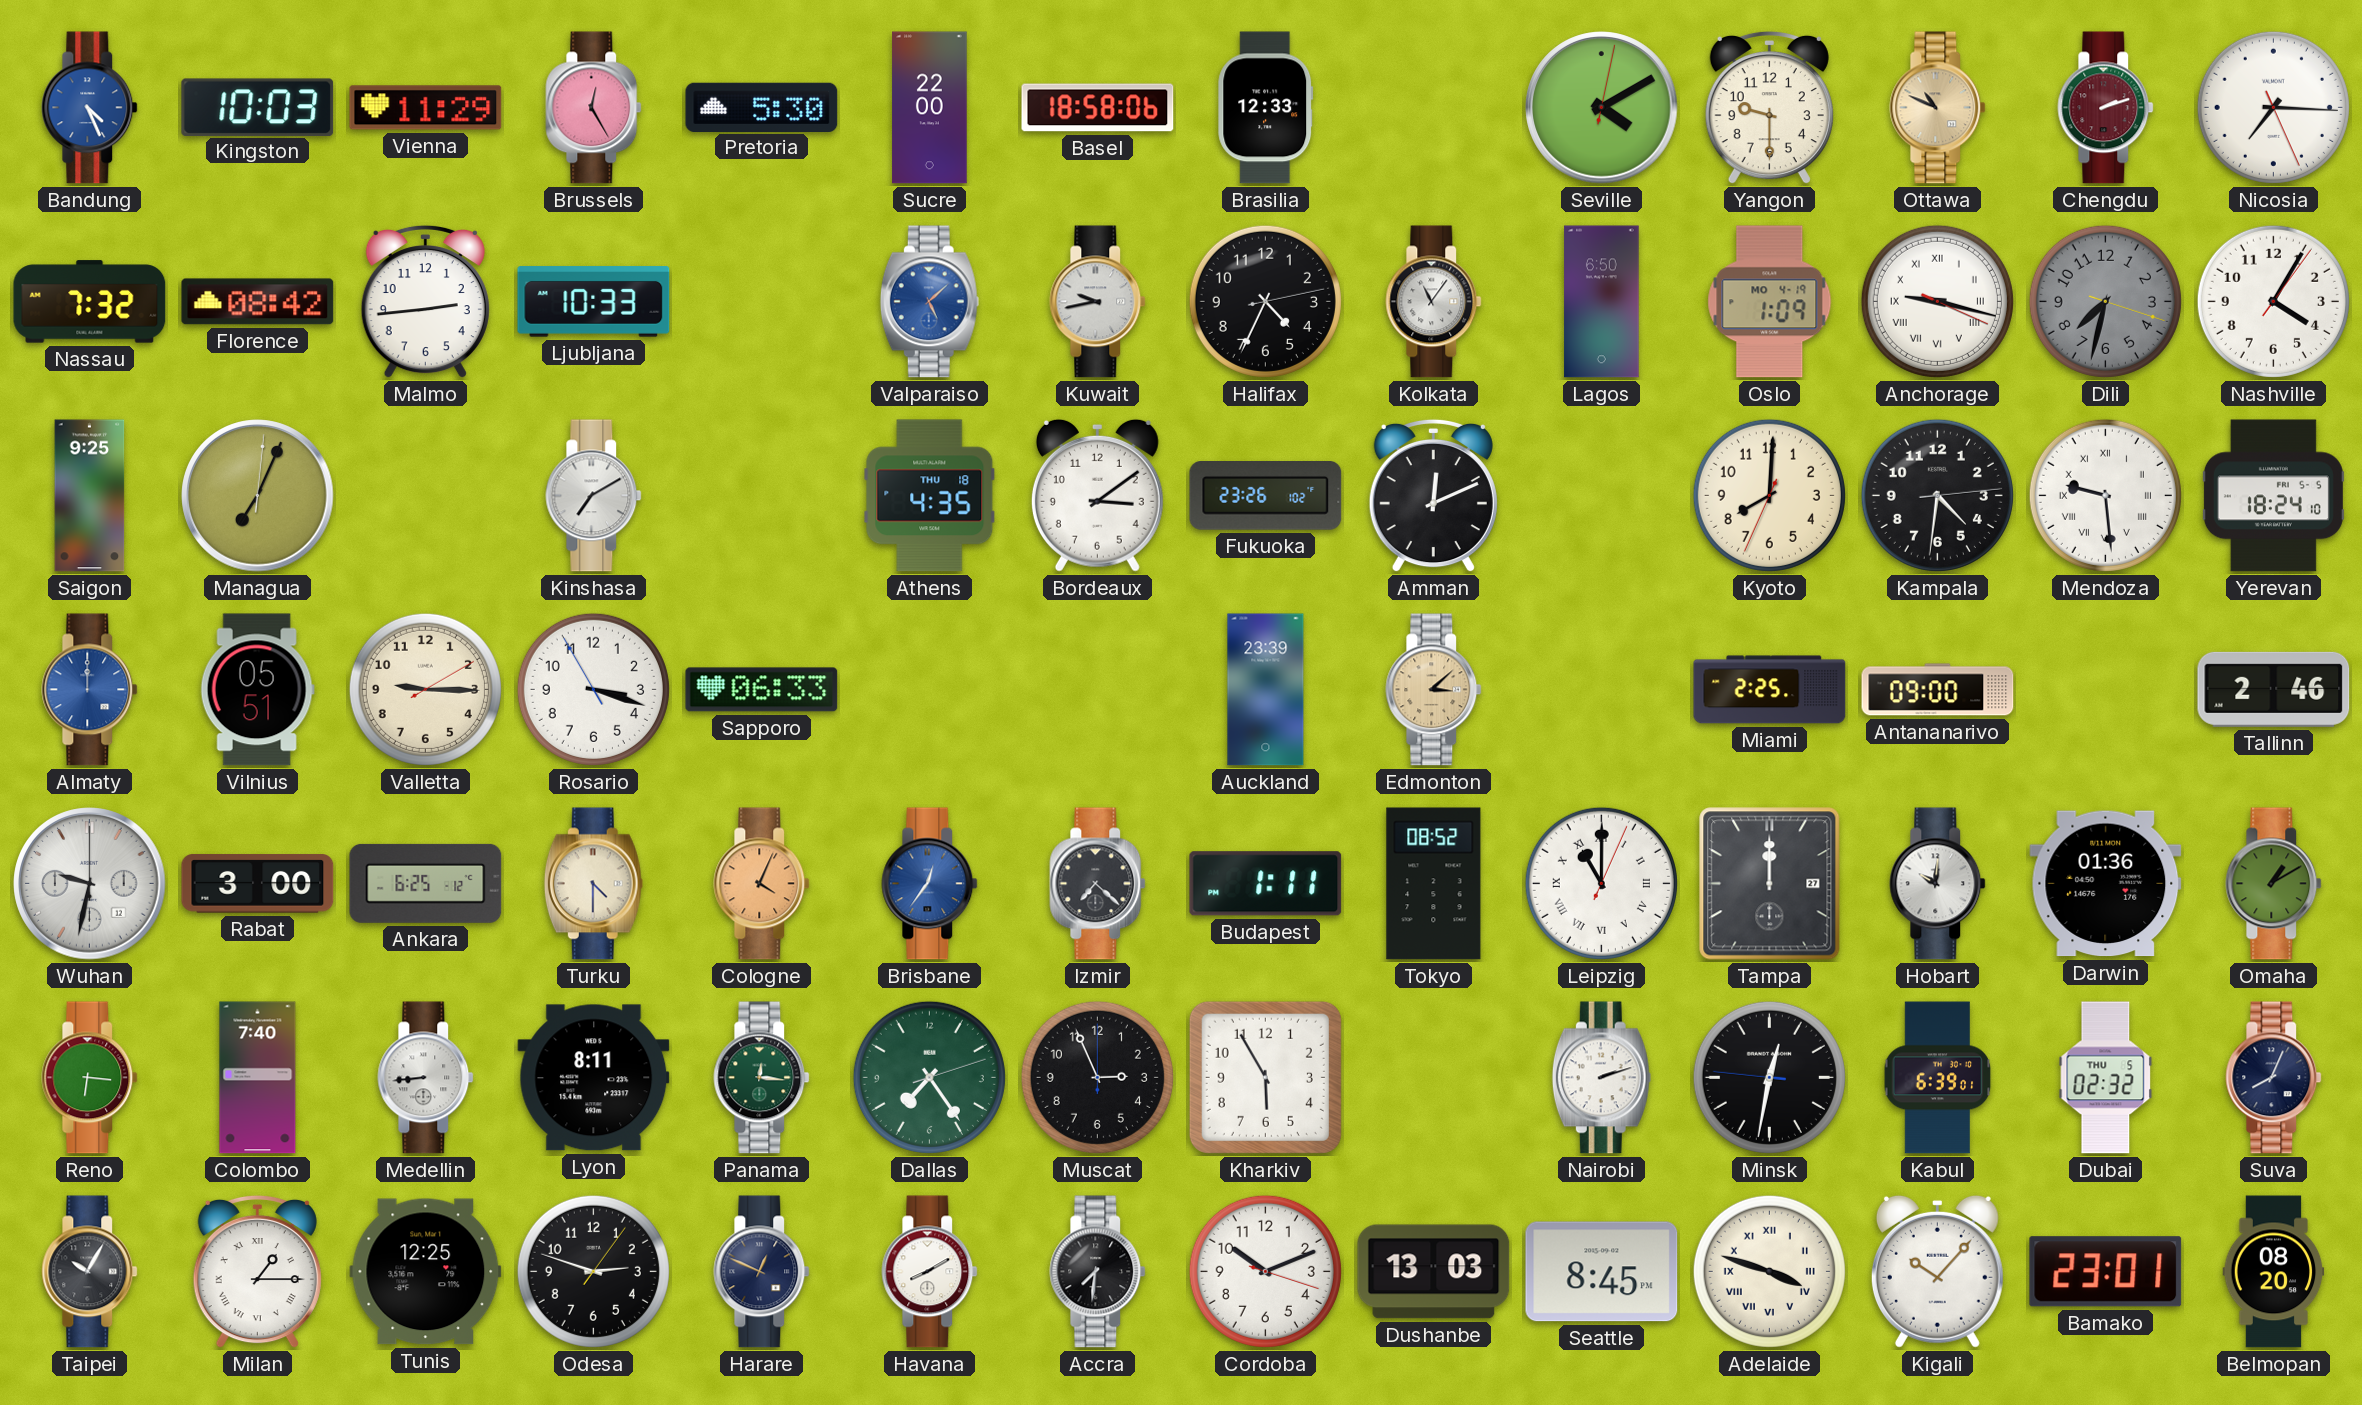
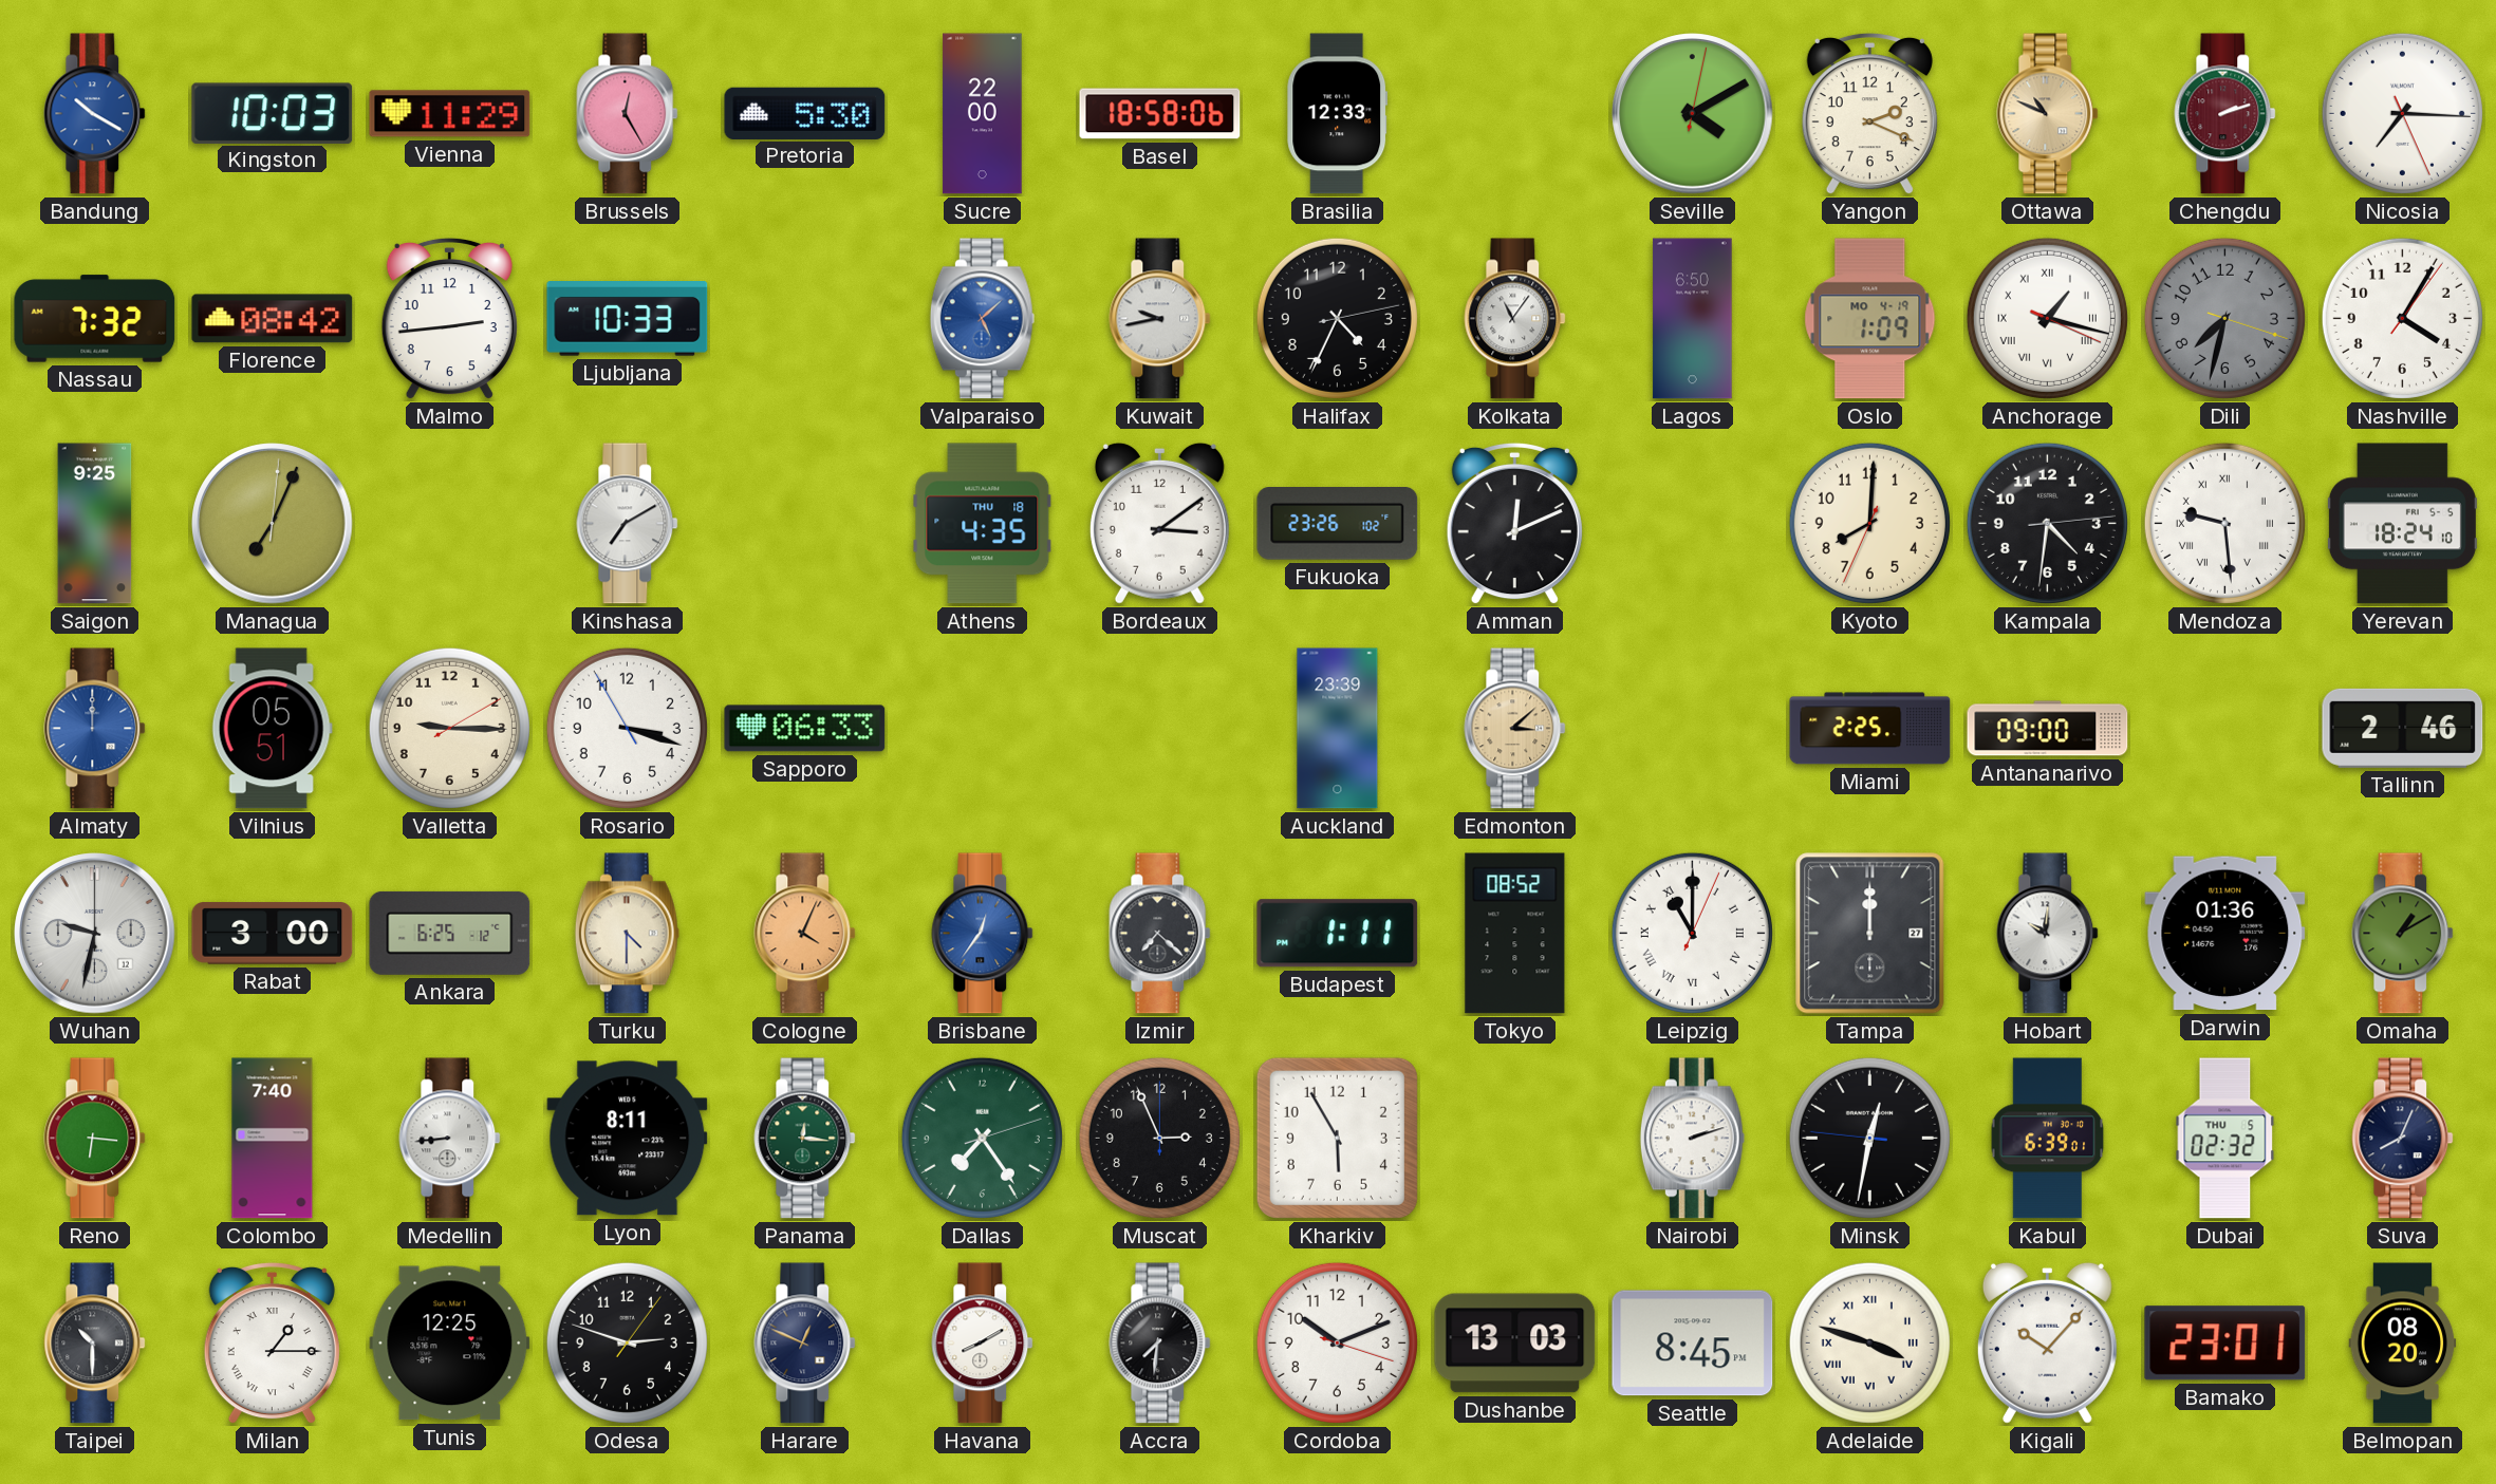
Bandung: 4:26 -> 10:20
Yangon: 9:30 -> 2:19
Anchorage: 9:17 -> 1:17
Taipei: 10:05 -> 10:30
